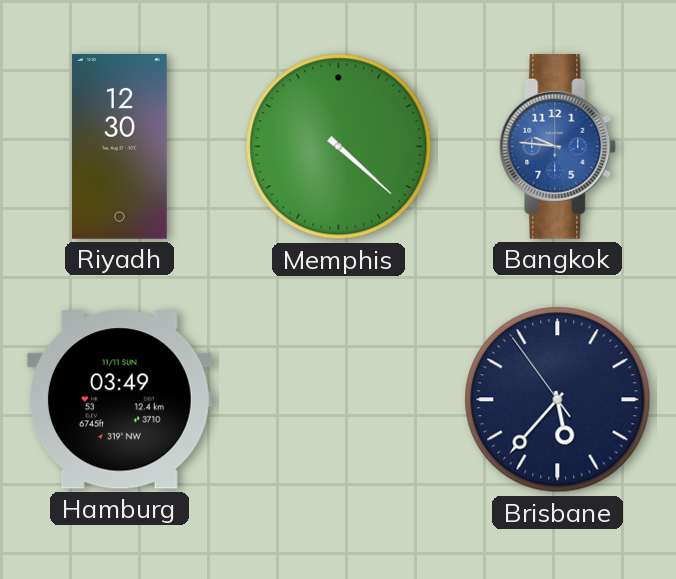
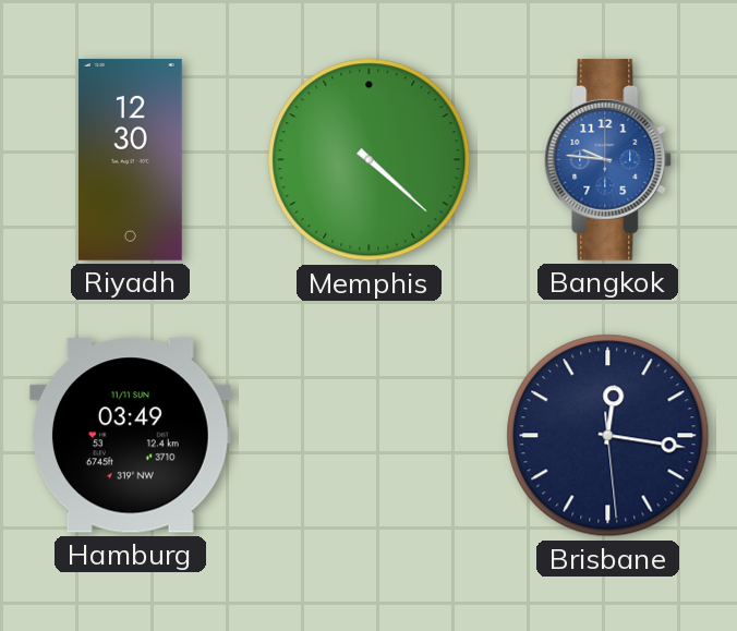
Brisbane: 5:36 -> 12:16
